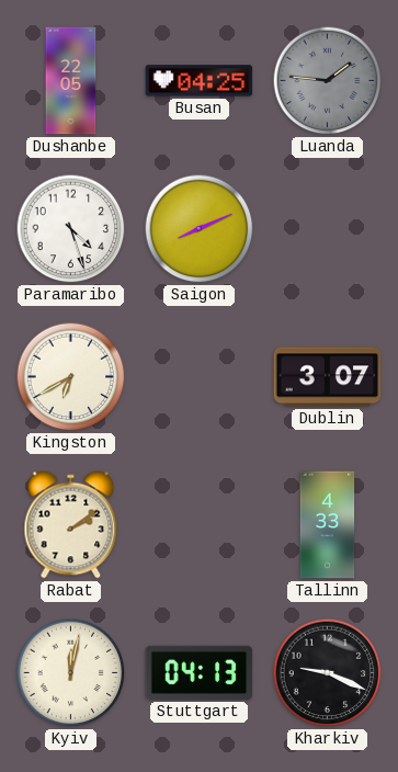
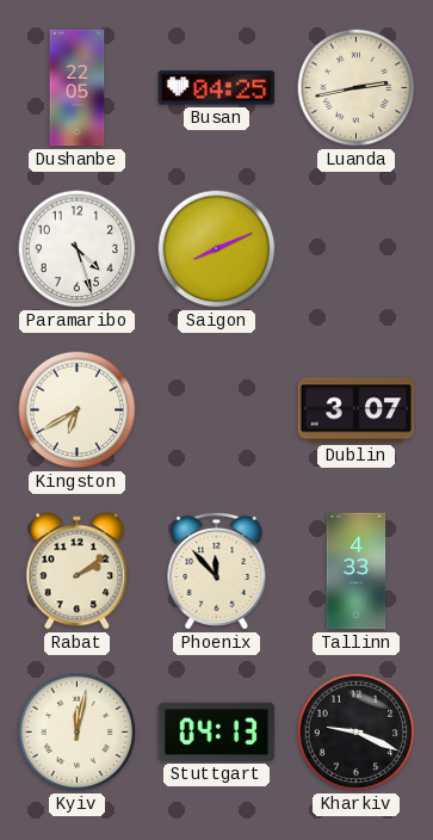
Luanda: 1:46 -> 2:43
Luanda dial: grey -> cream
Phoenix: none -> 11:53
